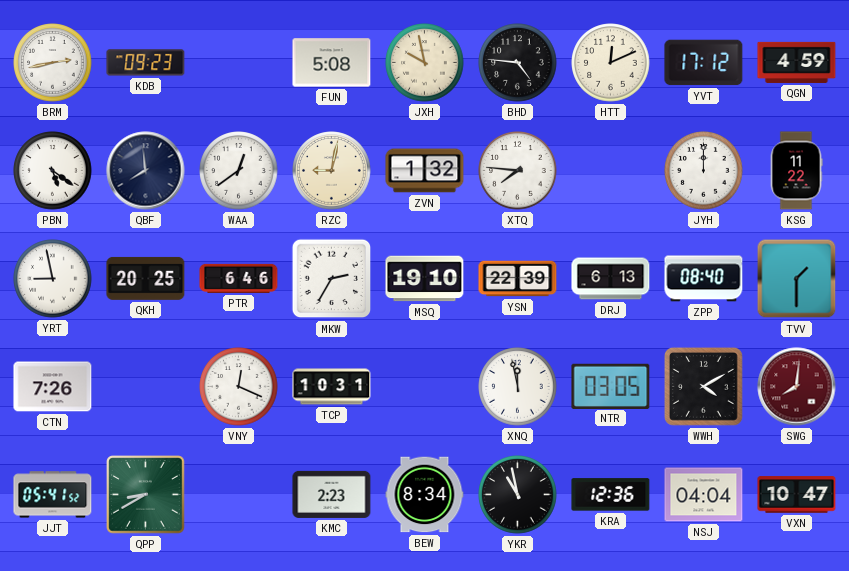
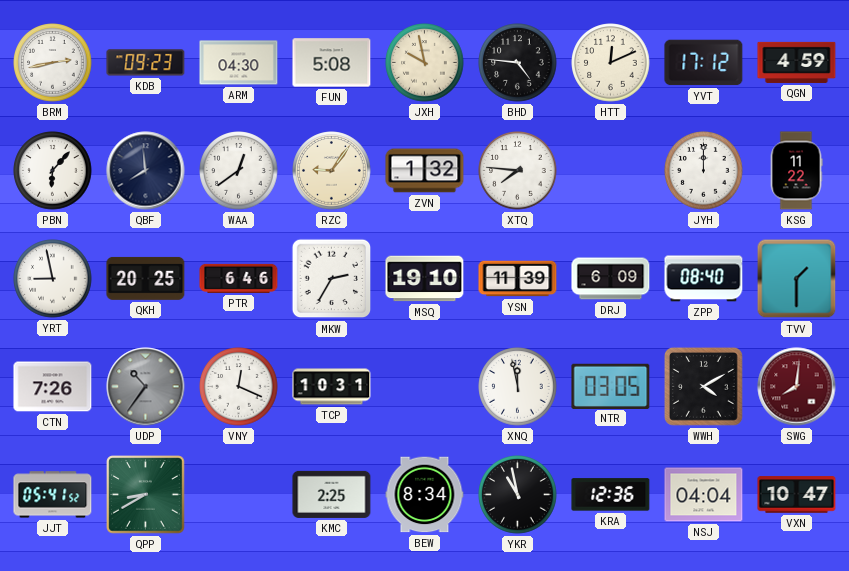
ARM: none -> 04:30
PBN: 5:21 -> 6:07
RZC: 9:02 -> 9:06
YSN: 22:39 -> 11:39
DRJ: 6:13 -> 6:09
UDP: none -> 10:36
KMC: 2:23 -> 2:25
